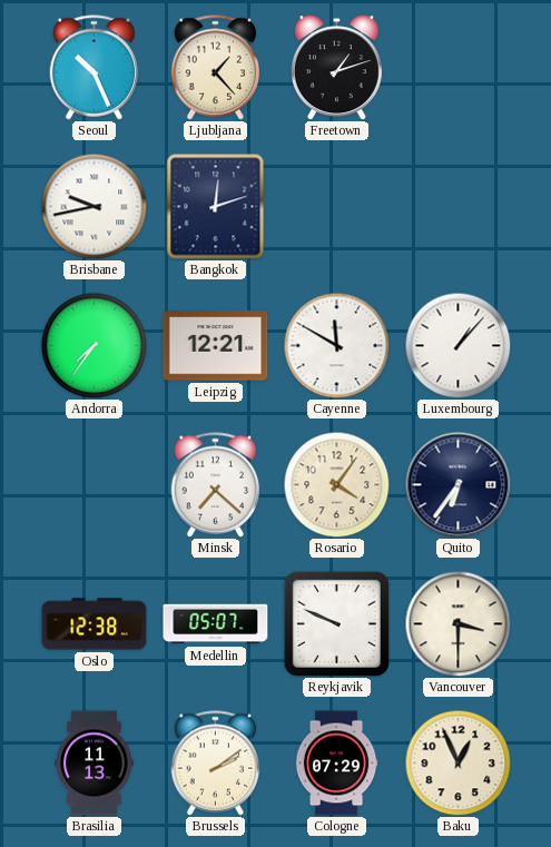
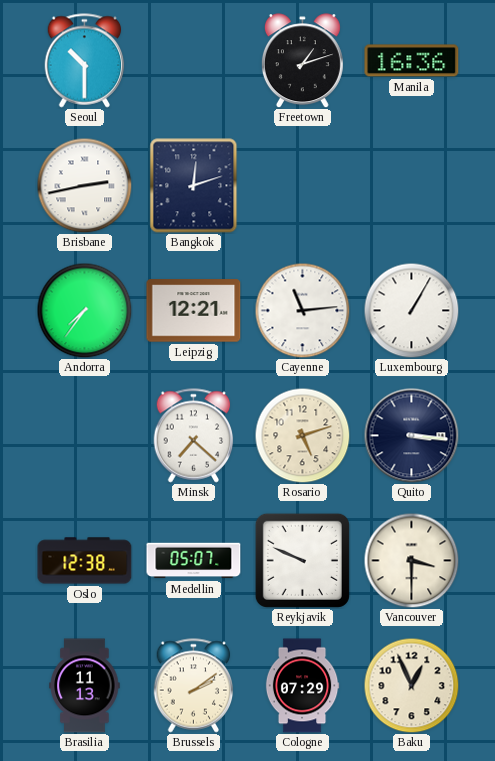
Seoul: 10:26 -> 10:30
Ljubljana: 1:23 -> none
Manila: none -> 16:36
Brisbane: 9:43 -> 2:43
Cayenne: 11:50 -> 11:14
Luxembourg: 1:07 -> 1:05
Rosario: 4:06 -> 5:12
Quito: 6:36 -> 3:16
